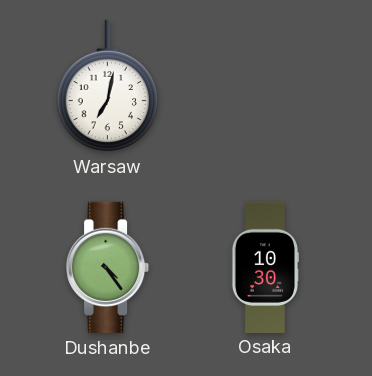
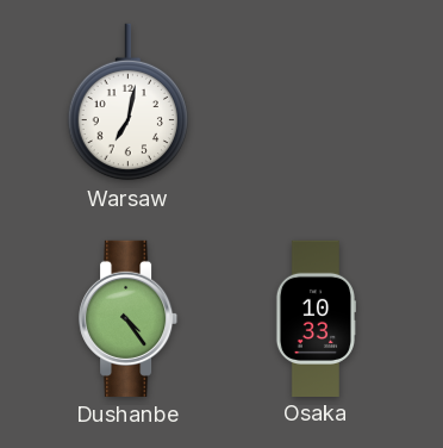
Osaka: 10:30 -> 10:33
